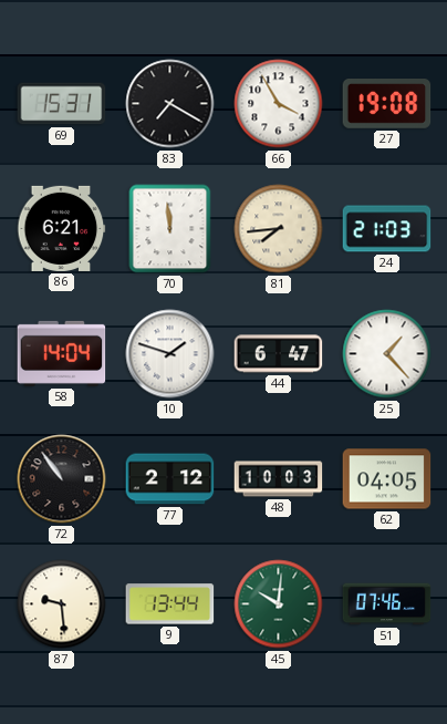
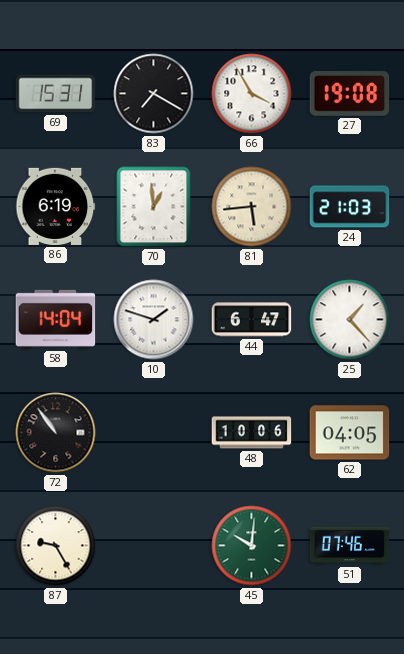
86: 6:21 -> 6:19
70: 11:59 -> 12:59
81: 7:44 -> 5:44
77: 2:12 -> none
48: 10:03 -> 10:06
87: 9:29 -> 9:25
9: 13:44 -> none
